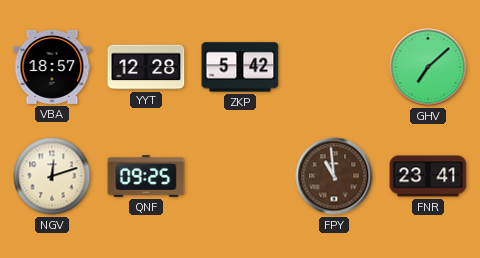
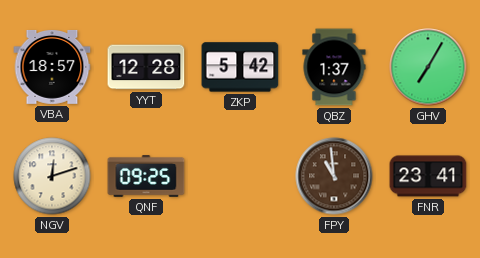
QBZ: none -> 1:37
GHV: 7:08 -> 7:05
